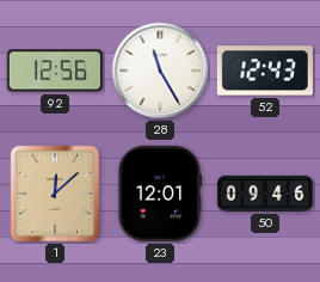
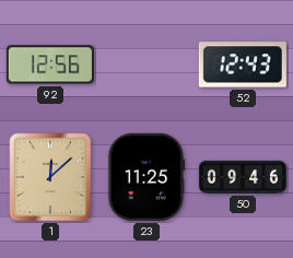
28: 11:25 -> none
23: 12:01 -> 11:25
